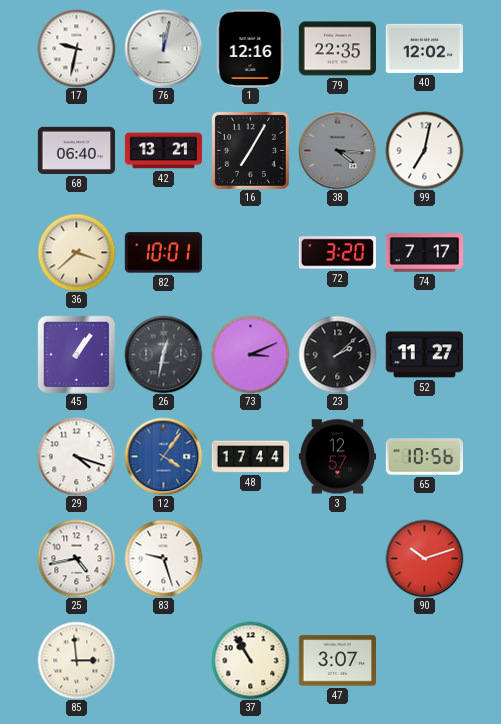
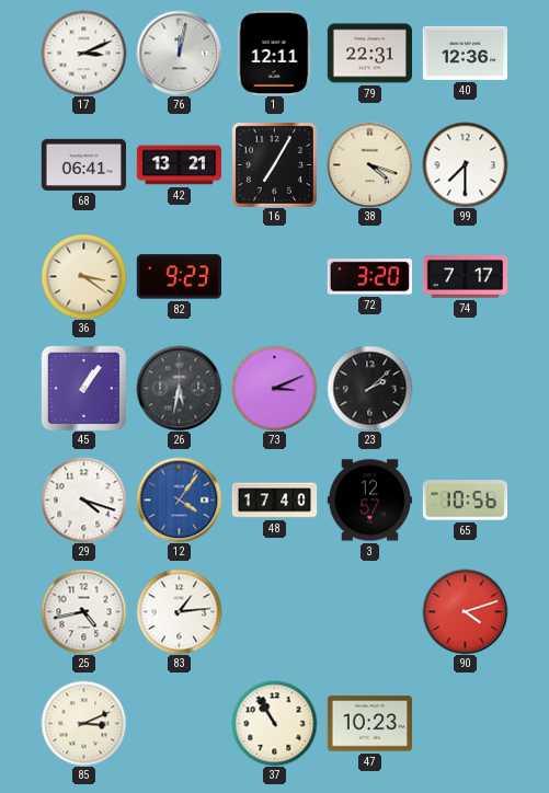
17: 9:32 -> 3:11
1: 12:16 -> 12:11
79: 22:35 -> 22:31
40: 12:02 -> 12:36
68: 06:40 -> 06:41
38: 4:16 -> 4:18
38 dial: grey -> cream
99: 7:02 -> 7:30
36: 3:38 -> 3:21
82: 10:01 -> 9:23
26: 12:32 -> 5:32
52: 11:27 -> none
48: 17:44 -> 17:40
83: 9:27 -> 1:14
90: 10:12 -> 4:12
85: 2:59 -> 3:11
47: 3:07 -> 10:23
